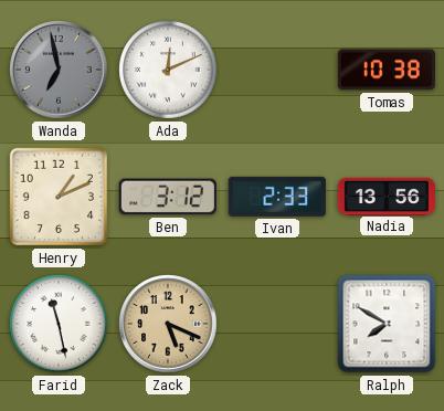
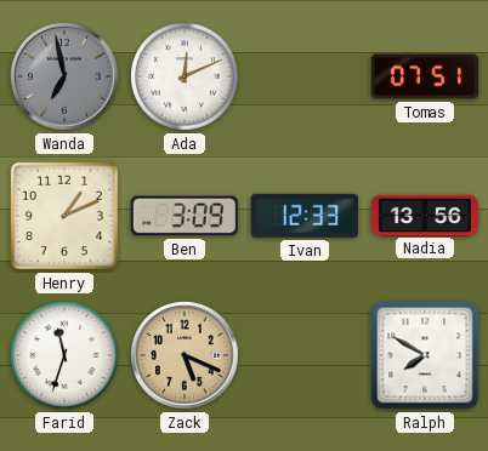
Tomas: 10:38 -> 07:51
Ben: 3:12 -> 3:09
Ivan: 2:33 -> 12:33
Farid: 11:28 -> 11:33
